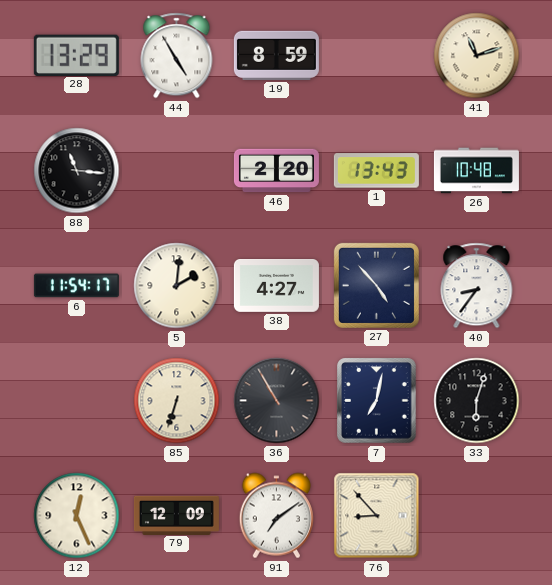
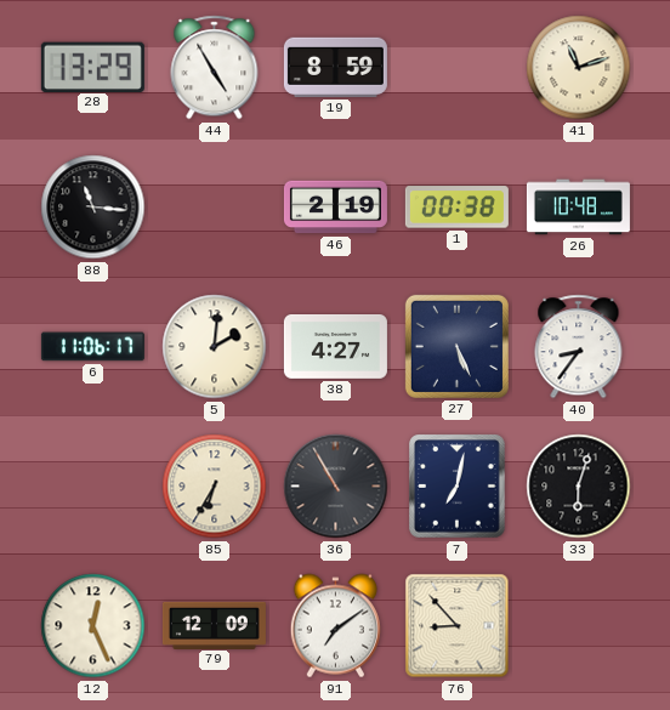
46: 2:20 -> 2:19
1: 13:43 -> 00:38
6: 11:54 -> 11:06
27: 4:53 -> 5:26
85: 6:33 -> 6:35
